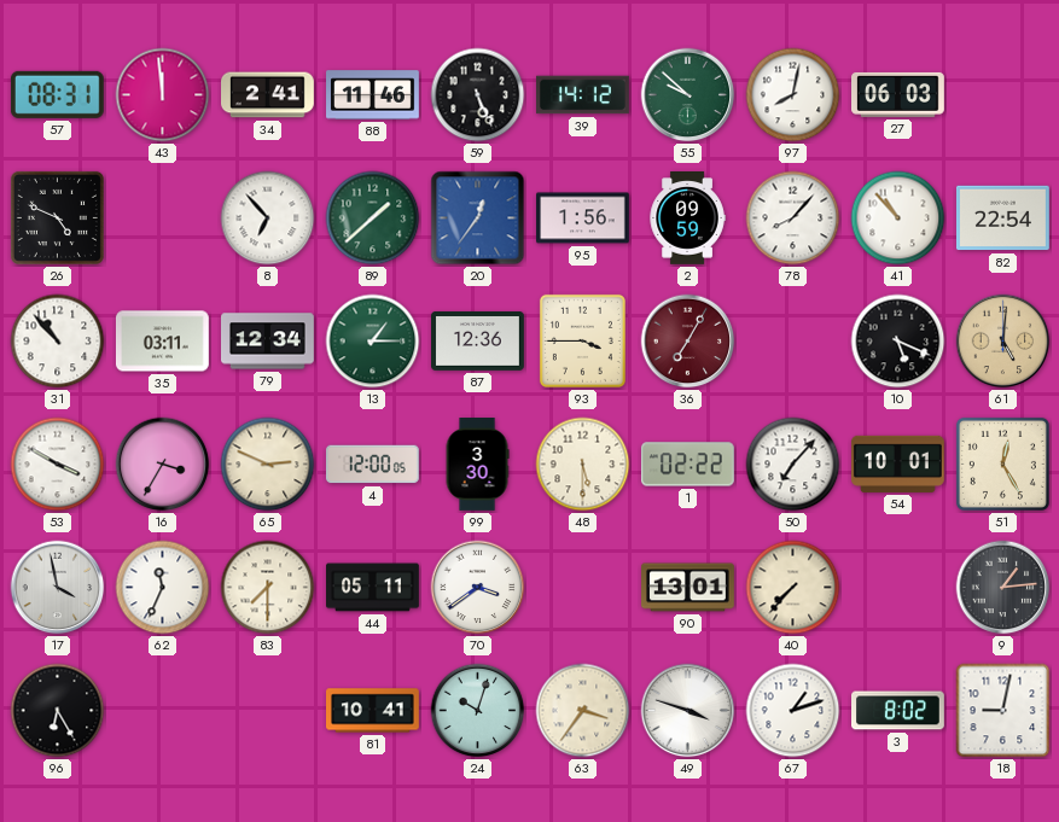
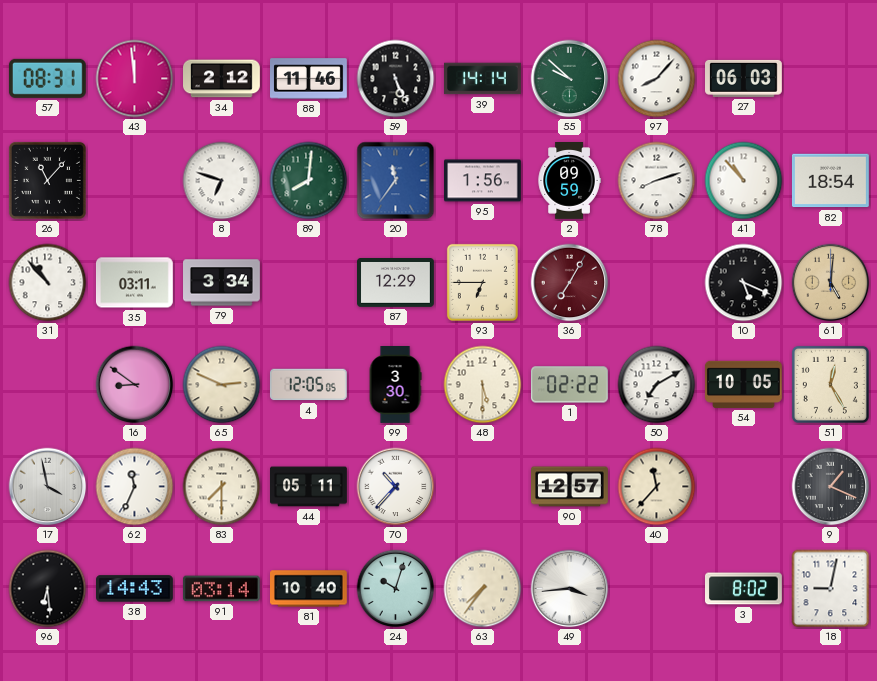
34: 2:41 -> 2:12
39: 14:12 -> 14:14
97: 8:02 -> 8:07
26: 4:49 -> 11:07
8: 6:53 -> 6:48
89: 1:38 -> 8:01
20: 12:36 -> 11:36
78: 8:07 -> 8:12
82: 22:54 -> 18:54
79: 12:34 -> 3:34
13: 1:15 -> none
87: 12:36 -> 12:29
93: 3:45 -> 6:45
53: 3:50 -> none
16: 3:35 -> 8:51
4: 12:00 -> 12:05
50: 7:07 -> 7:10
54: 10:01 -> 10:05
70: 3:39 -> 10:37
90: 13:01 -> 12:57
40: 7:37 -> 11:37
9: 1:14 -> 1:19
96: 6:25 -> 6:29
38: none -> 14:43
91: none -> 03:14
81: 10:41 -> 10:40
63: 3:36 -> 7:36
49: 3:48 -> 3:44
67: 1:12 -> none
